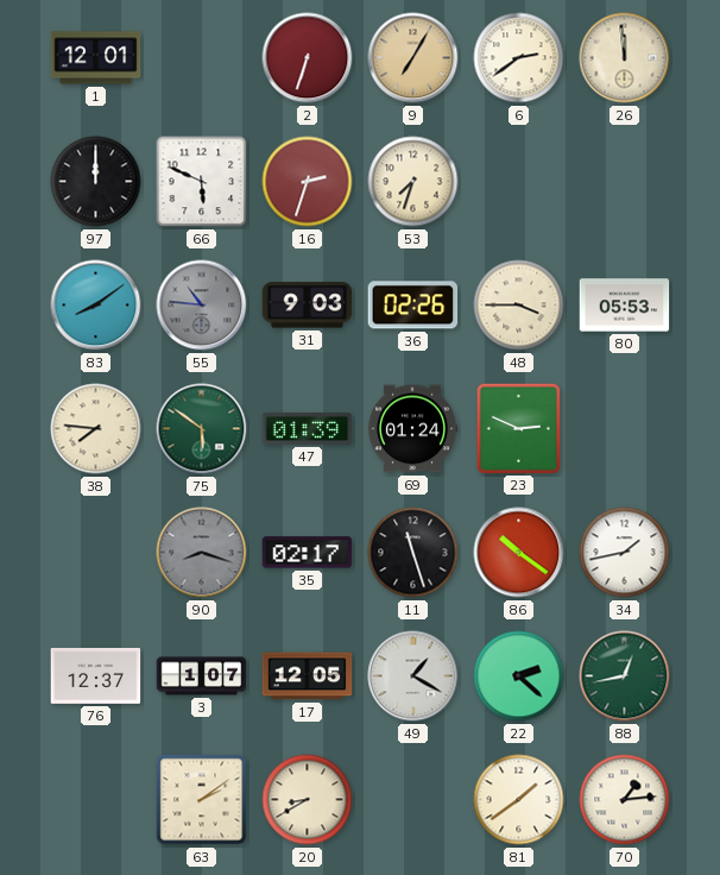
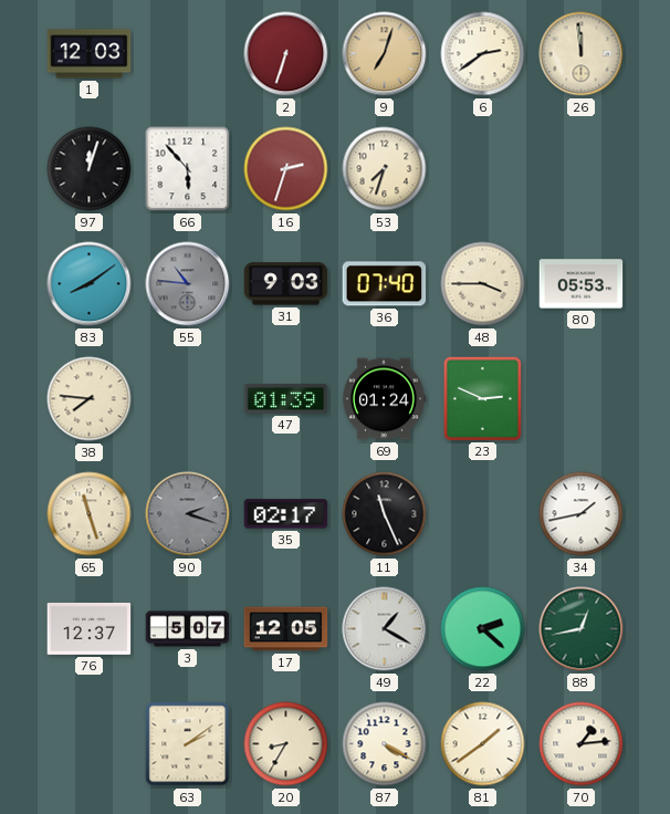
1: 12:01 -> 12:03
9: 7:05 -> 7:03
97: 12:00 -> 12:03
66: 5:49 -> 5:53
36: 02:26 -> 07:40
75: 5:51 -> none
65: none -> 11:27
90: 8:18 -> 2:18
11: 11:27 -> 11:26
86: 10:21 -> none
3: 1:07 -> 5:07
20: 8:40 -> 8:35
87: none -> 4:20
